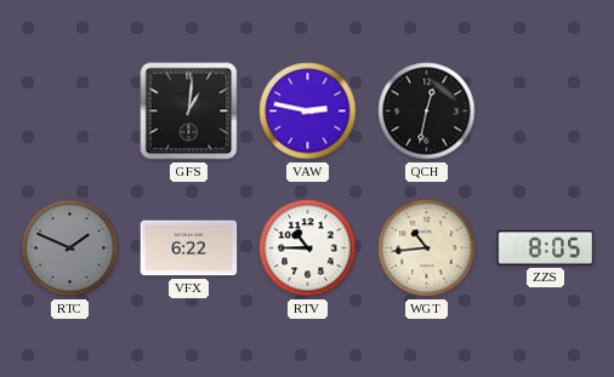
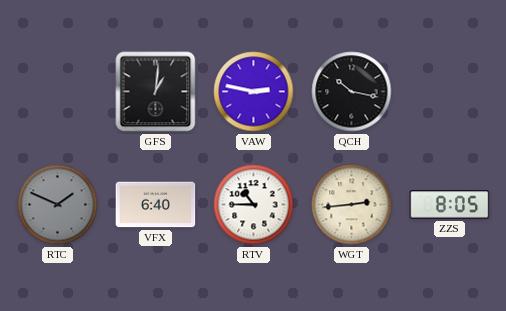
QCH: 12:32 -> 10:17
VFX: 6:22 -> 6:40
WGT: 10:44 -> 2:44
